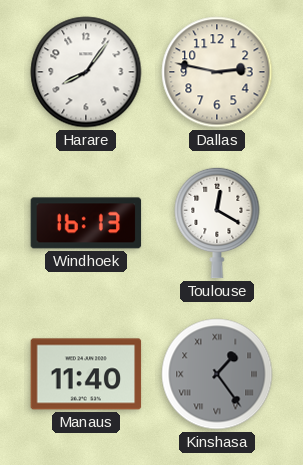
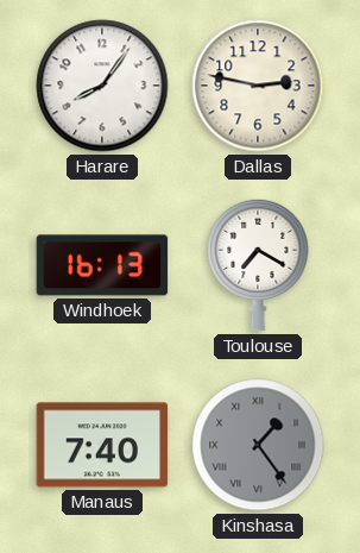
Toulouse: 12:20 -> 7:20
Manaus: 11:40 -> 7:40
